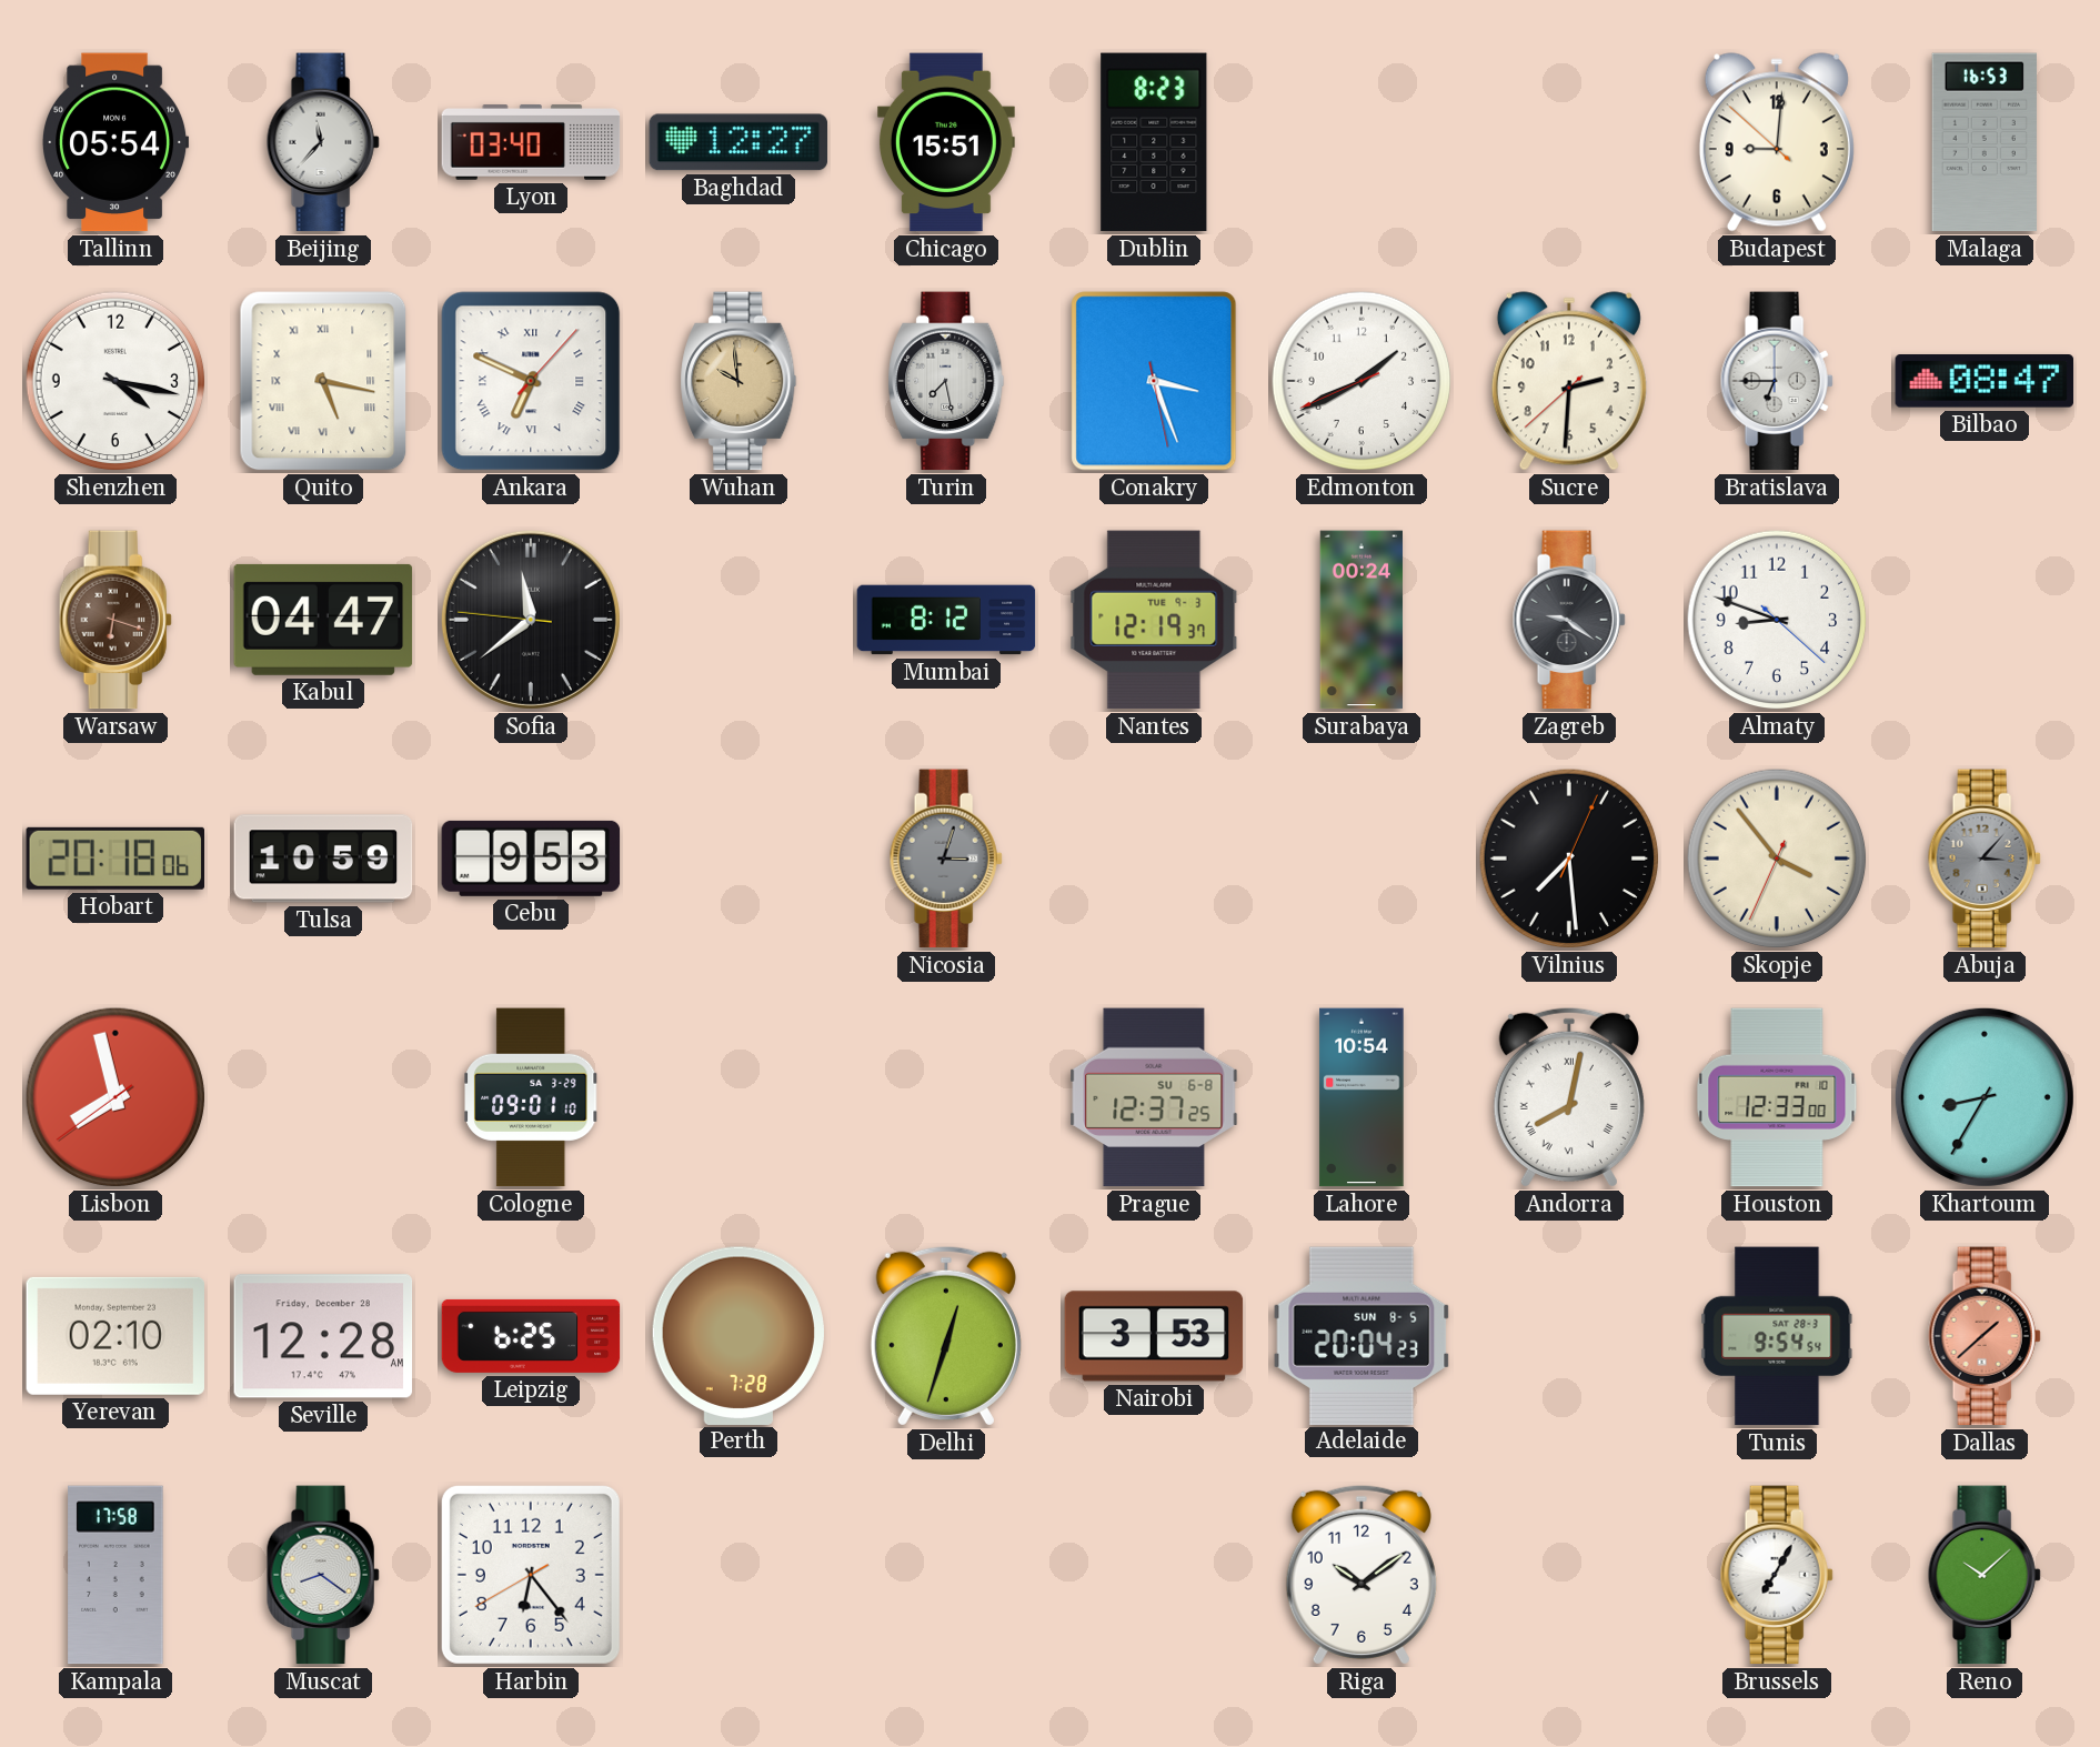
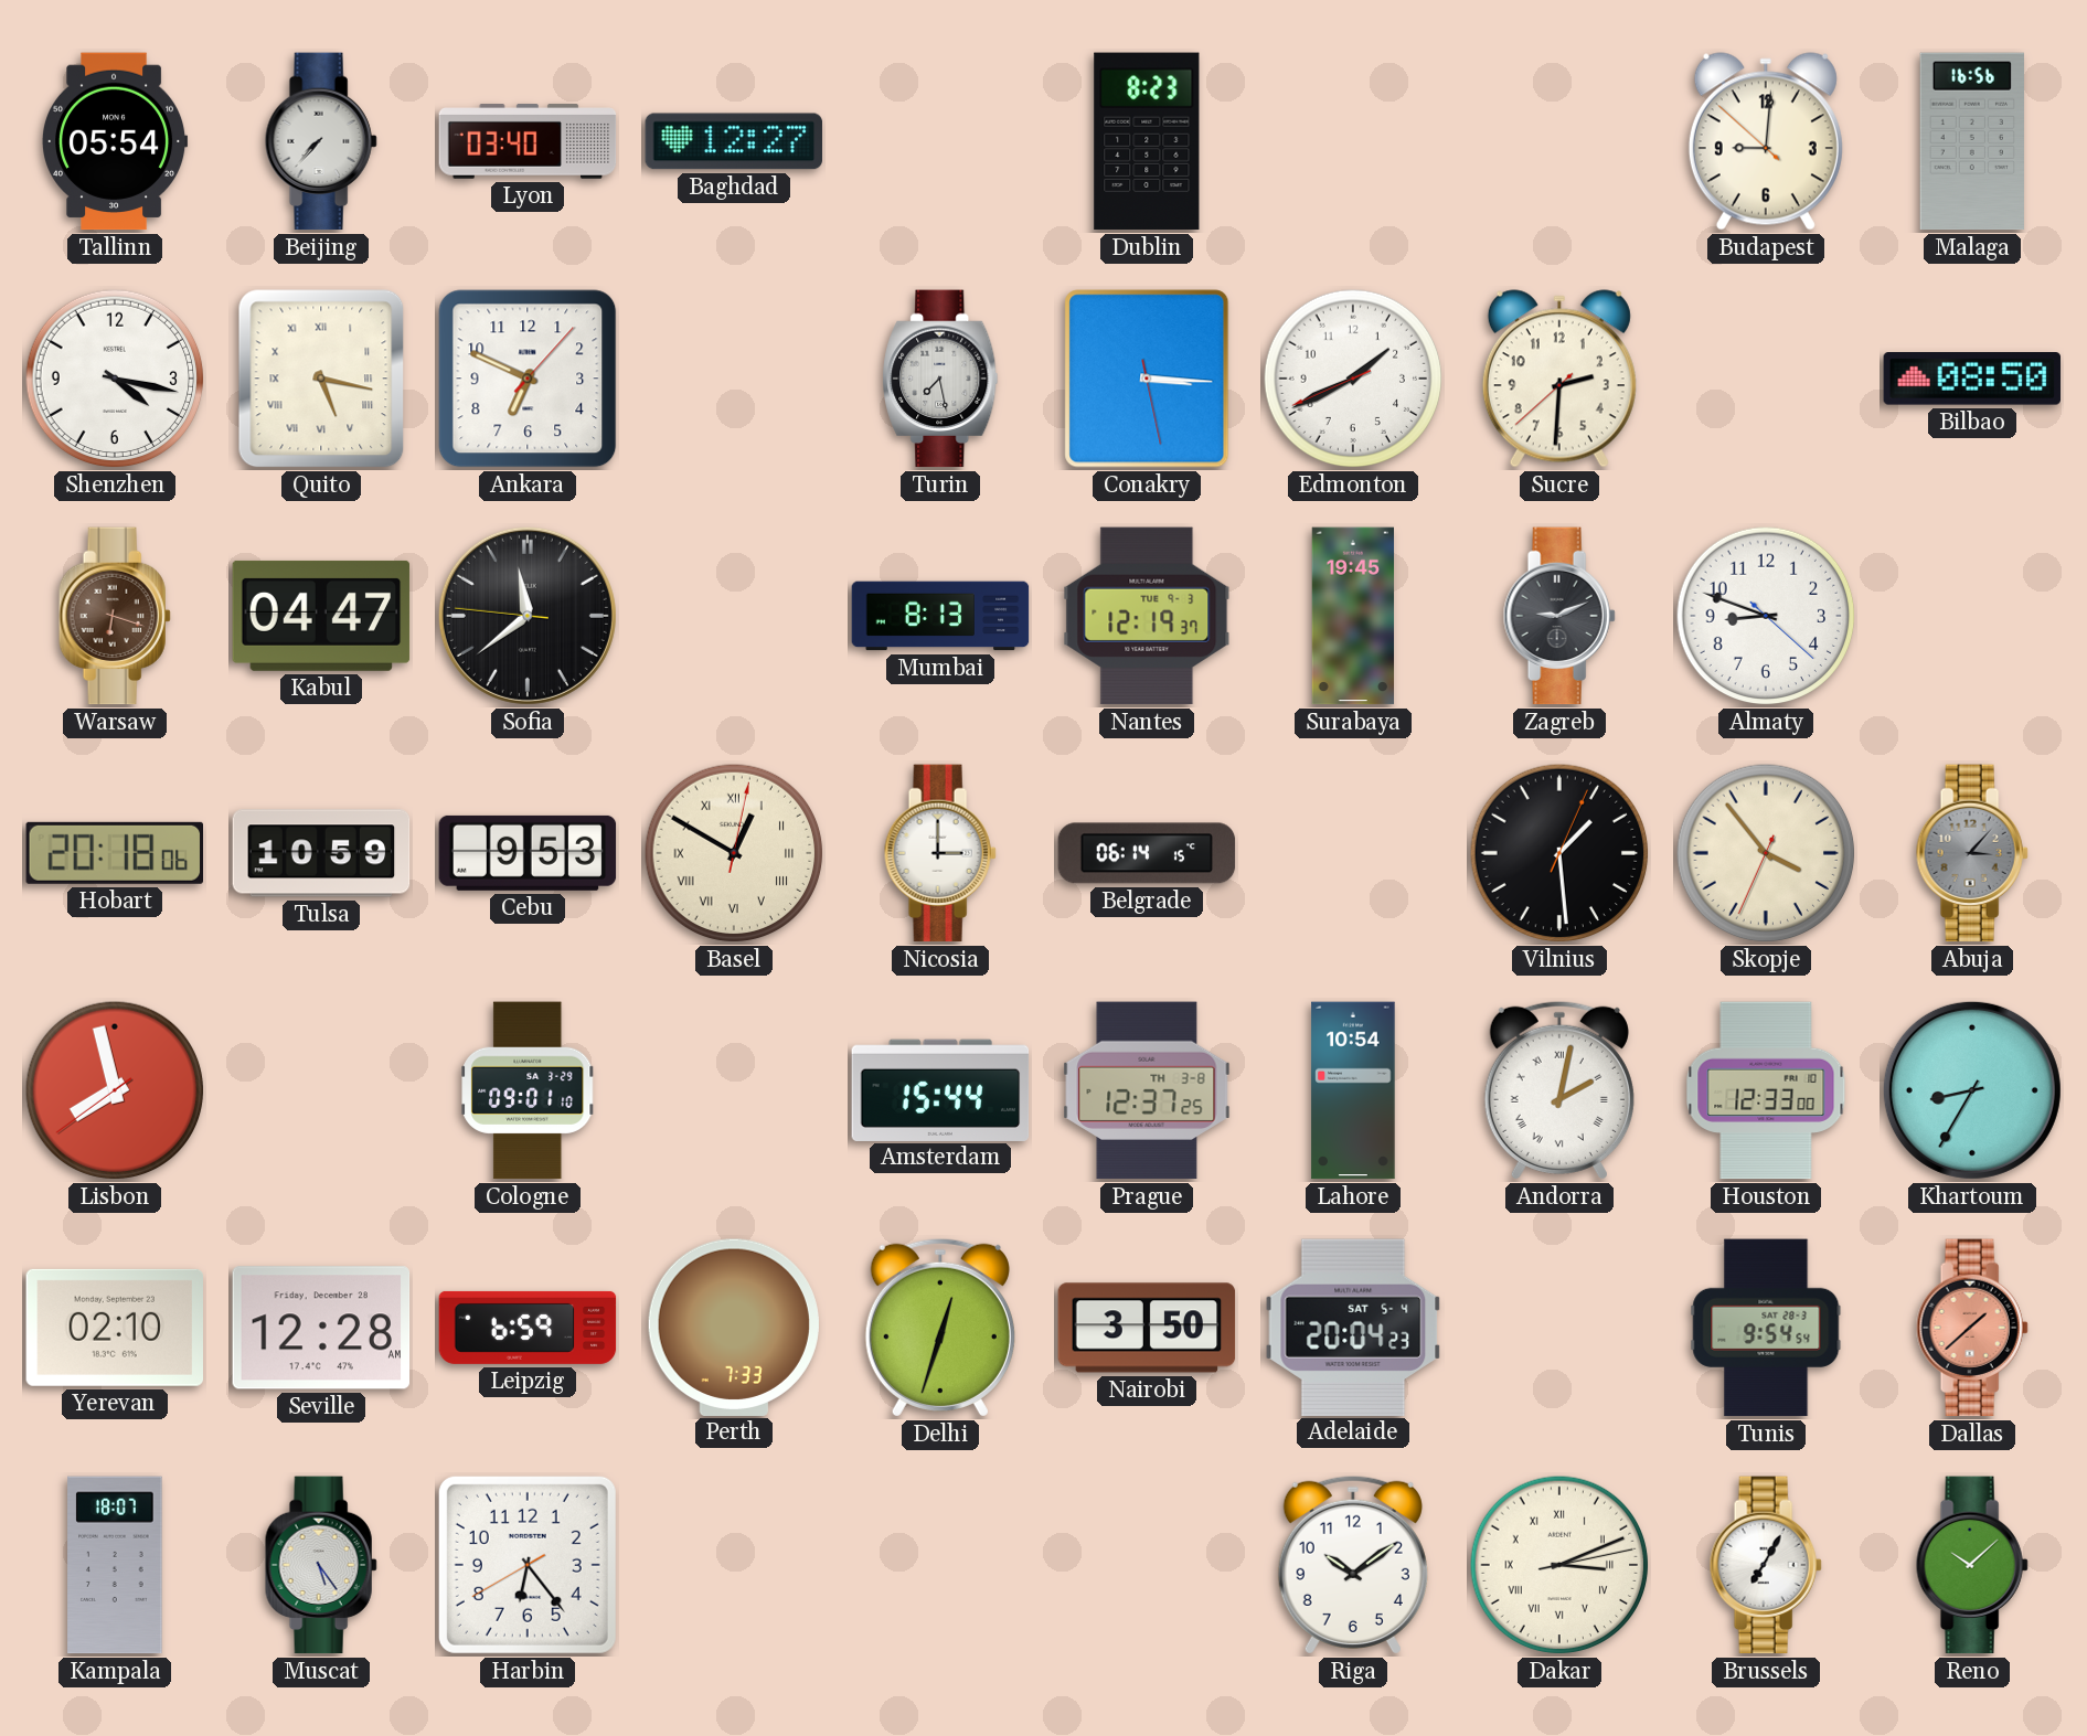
Beijing: 11:37 -> 7:37
Chicago: 15:51 -> none
Malaga: 16:53 -> 16:56
Ankara numerals: Roman -> Arabic
Wuhan: 9:59 -> none
Conakry: 3:26 -> 3:15
Bratislava: 6:45 -> none
Bilbao: 08:47 -> 08:50
Mumbai: 8:12 -> 8:13
Surabaya: 00:24 -> 19:45
Zagreb: 9:21 -> 9:11
Basel: none -> 12:50
Nicosia: 3:03 -> 3:00
Nicosia dial: grey -> white
Belgrade: none -> 06:14
Vilnius: 7:29 -> 1:29
Amsterdam: none -> 15:44
Prague date: SU 6-8 -> TH 3-8
Andorra: 8:02 -> 2:02
Leipzig: 6:25 -> 6:59
Perth: 7:28 -> 7:33
Nairobi: 3:53 -> 3:50
Adelaide date: SUN 8-5 -> SAT 5-4
Kampala: 17:58 -> 18:07
Muscat: 8:21 -> 5:24
Dakar: none -> 3:11
